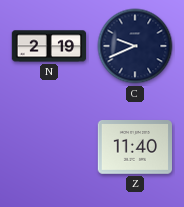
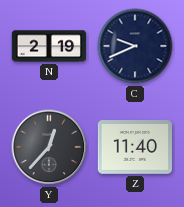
Y: none -> 12:37
